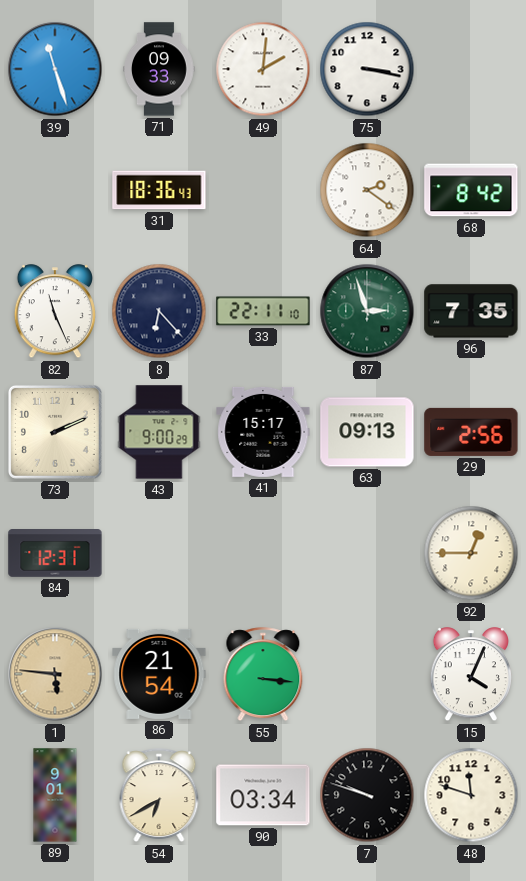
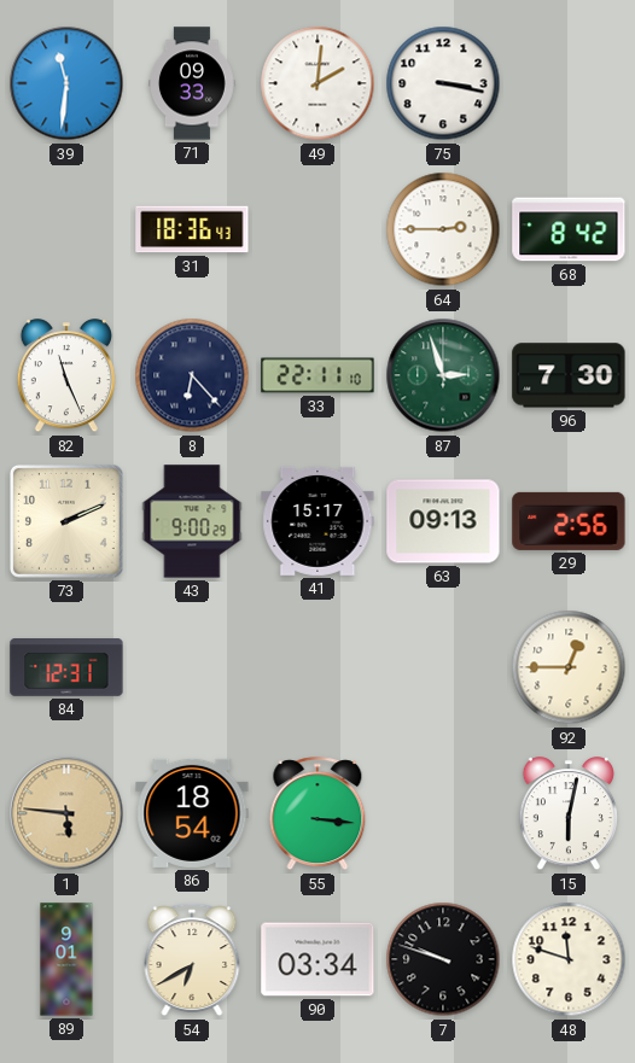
39: 11:27 -> 11:31
64: 2:21 -> 2:45
96: 7:35 -> 7:30
86: 21:54 -> 18:54
15: 4:04 -> 6:02
